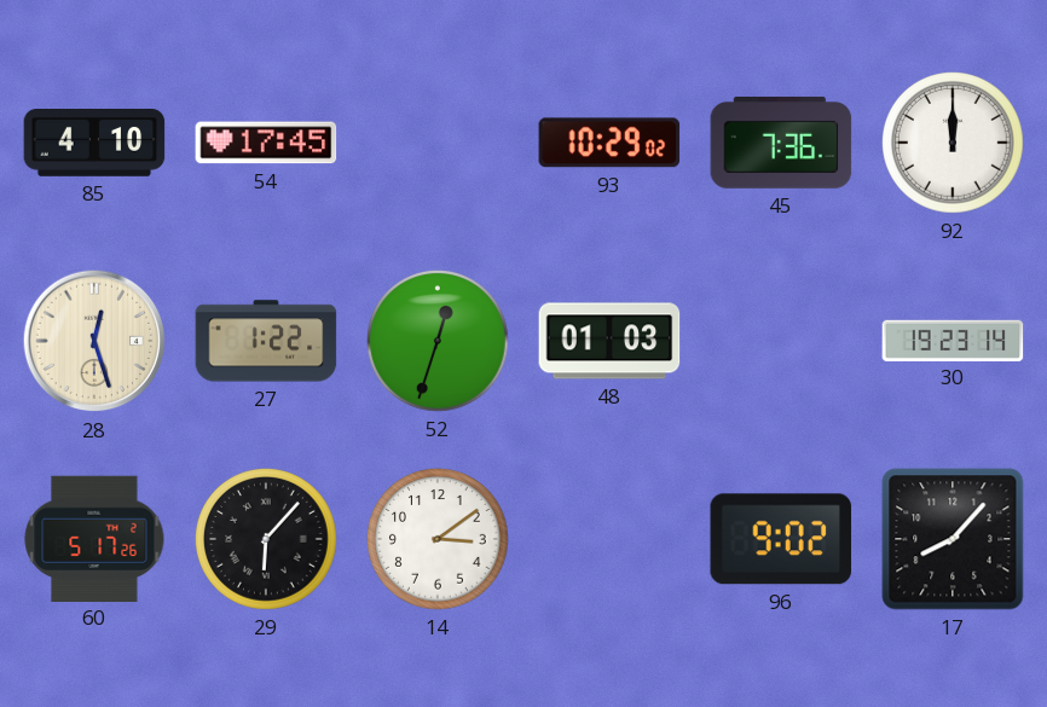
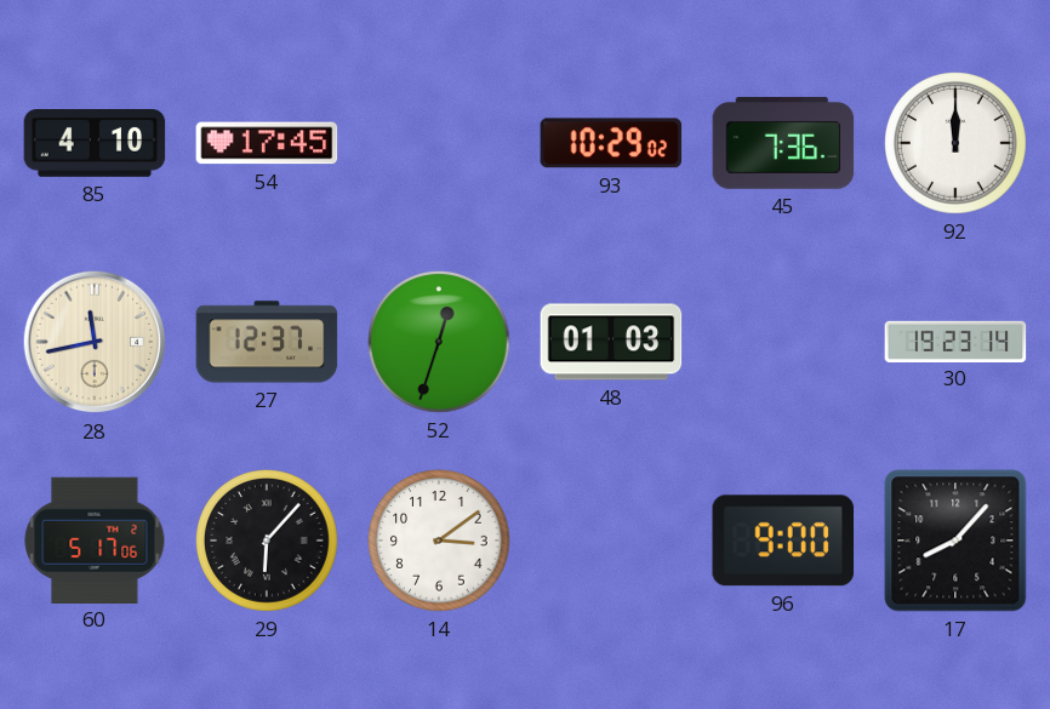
28: 12:27 -> 11:43
27: 1:22 -> 12:37
60: 5:17:26 -> 5:17:06
96: 9:02 -> 9:00
